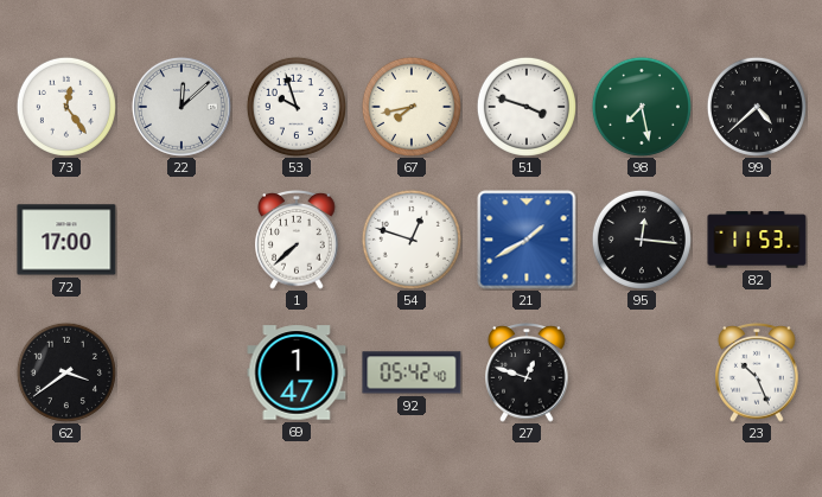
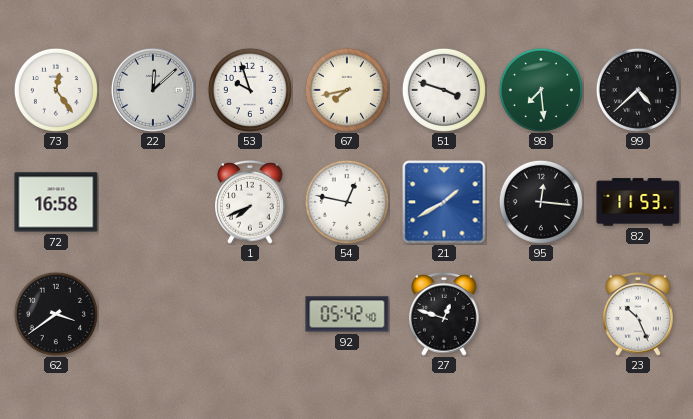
98: 7:28 -> 7:29
72: 17:00 -> 16:58
1: 7:38 -> 7:41
54: 12:48 -> 12:47
69: 1:47 -> none
